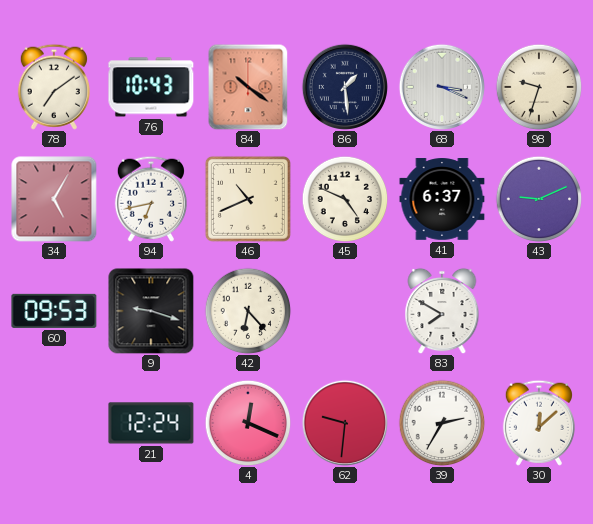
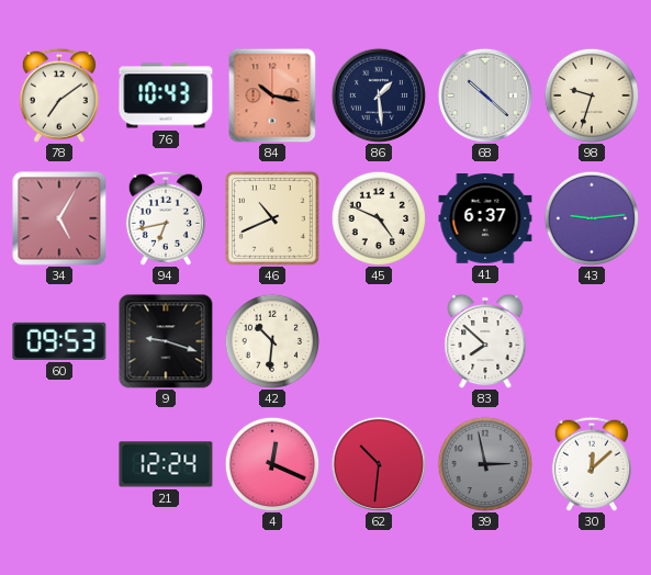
84: 10:21 -> 10:17
68: 3:19 -> 10:22
43: 9:11 -> 9:14
42: 6:23 -> 10:31
83: 7:50 -> 7:52
62: 9:31 -> 10:31
39: 2:35 -> 2:58
39 dial: white -> grey
